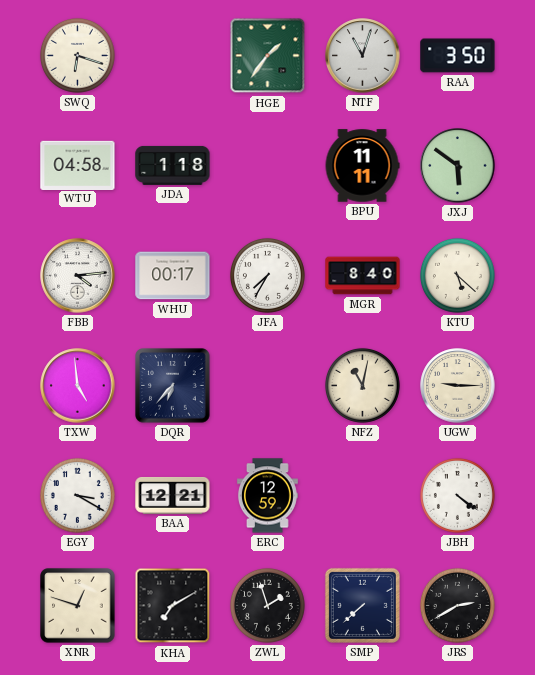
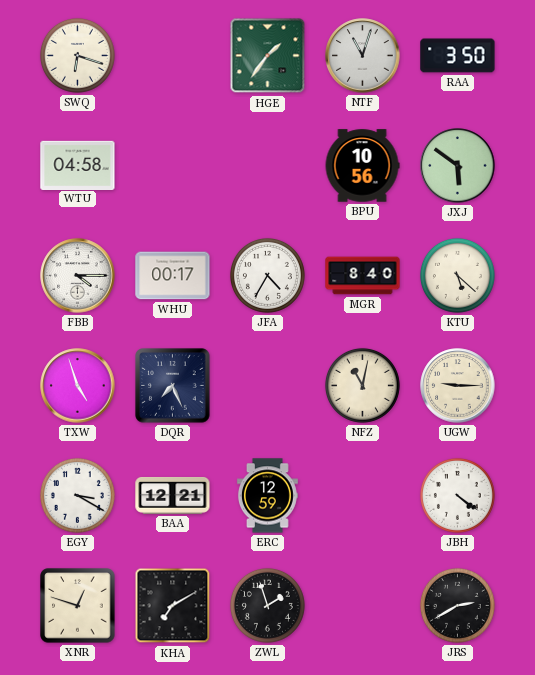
JDA: 1:18 -> none
BPU: 11:11 -> 10:56
FBB: 4:14 -> 4:15
JFA: 7:35 -> 4:35
TXW: 4:59 -> 4:57
DQR: 6:37 -> 7:26
SMP: 7:38 -> none
